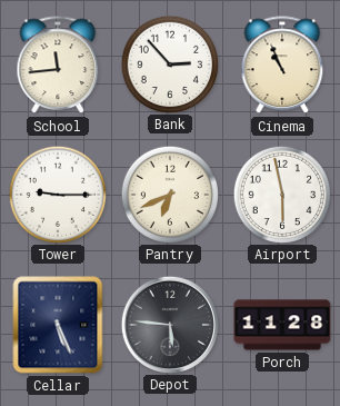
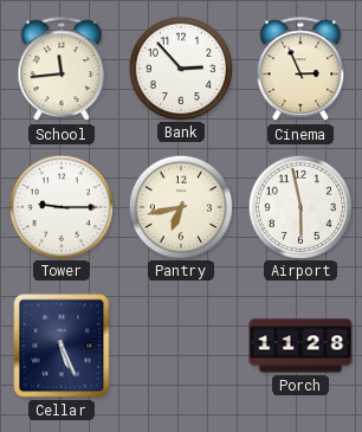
Cinema: 10:56 -> 2:56
Pantry: 6:41 -> 6:43
Depot: 5:46 -> none
